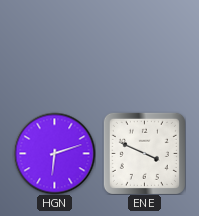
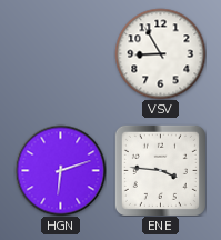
VSV: none -> 8:55
ENE: 3:49 -> 3:46
